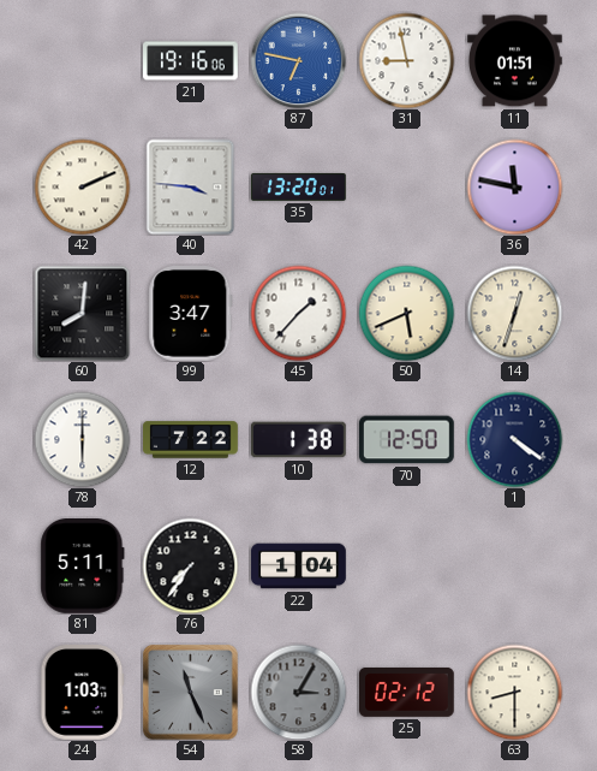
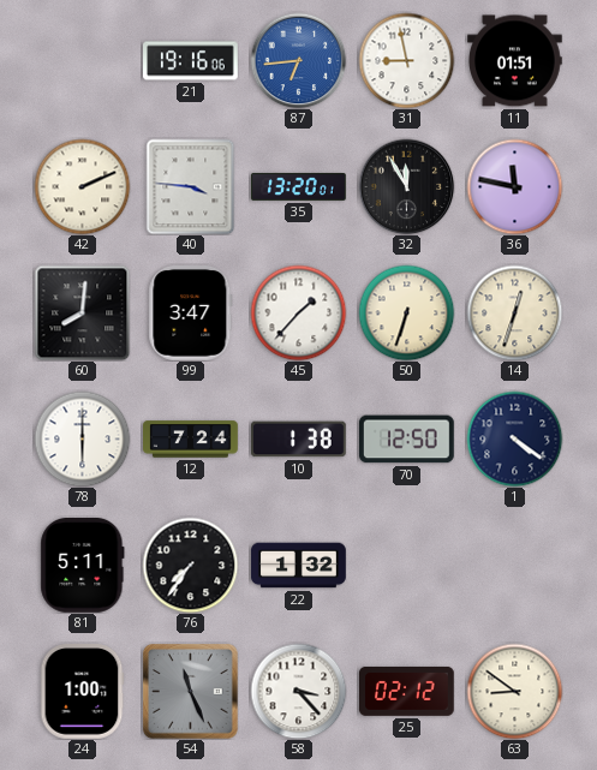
87: 6:47 -> 6:44
32: none -> 11:55
50: 5:41 -> 6:33
12: 7:22 -> 7:24
22: 1:04 -> 1:32
24: 1:03 -> 1:00
58: 3:05 -> 3:23
58 dial: grey -> white
63: 8:30 -> 8:51
